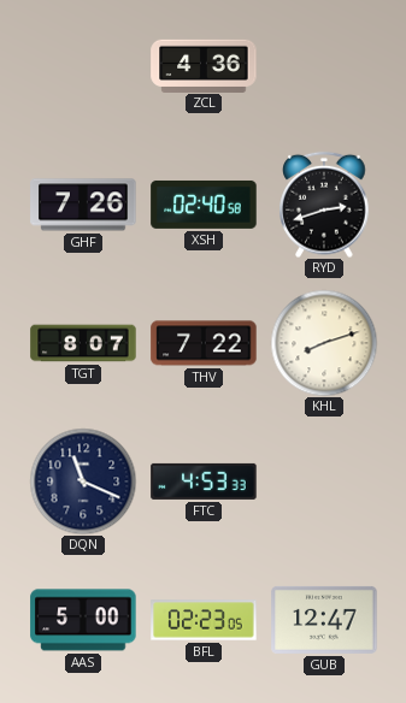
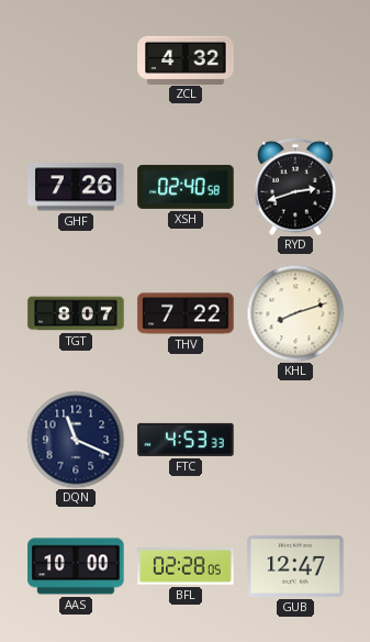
ZCL: 4:36 -> 4:32
AAS: 5:00 -> 10:00
BFL: 02:23 -> 02:28
